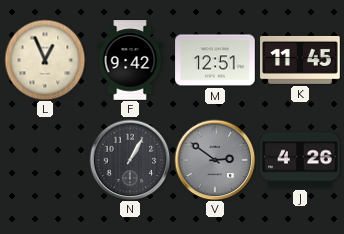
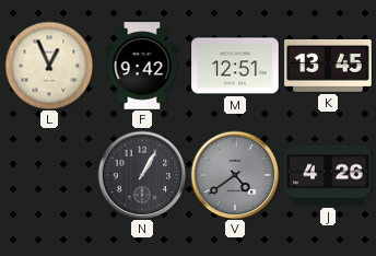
K: 11:45 -> 13:45
V: 2:51 -> 4:39
